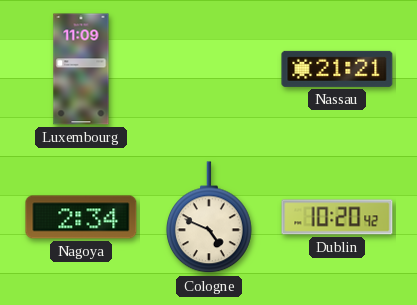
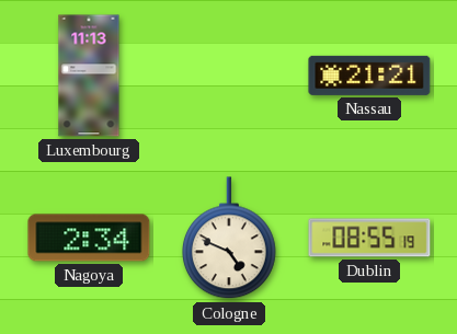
Luxembourg: 11:09 -> 11:13
Dublin: 10:20 -> 08:55
